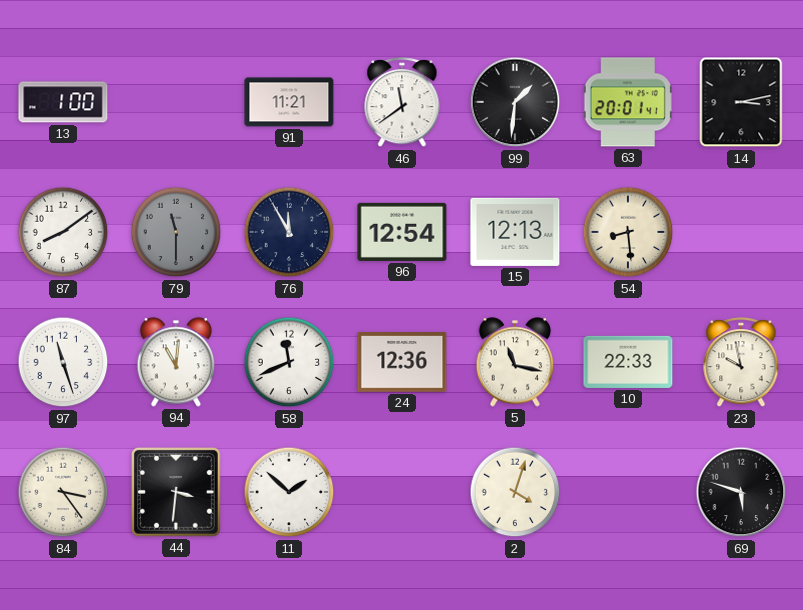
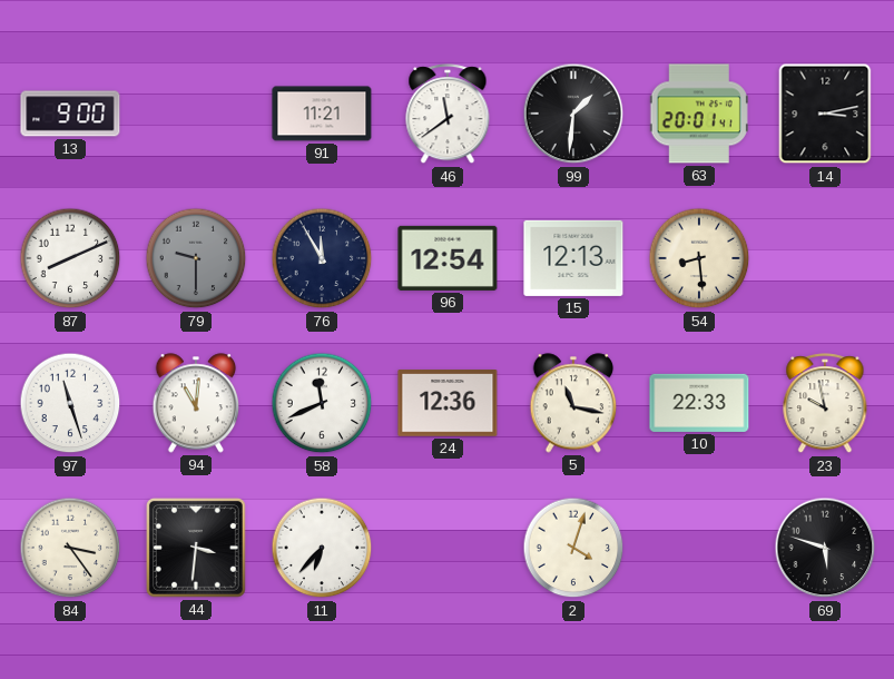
13: 1:00 -> 9:00
87: 8:09 -> 8:11
79: 11:30 -> 9:30
11: 1:52 -> 6:37
